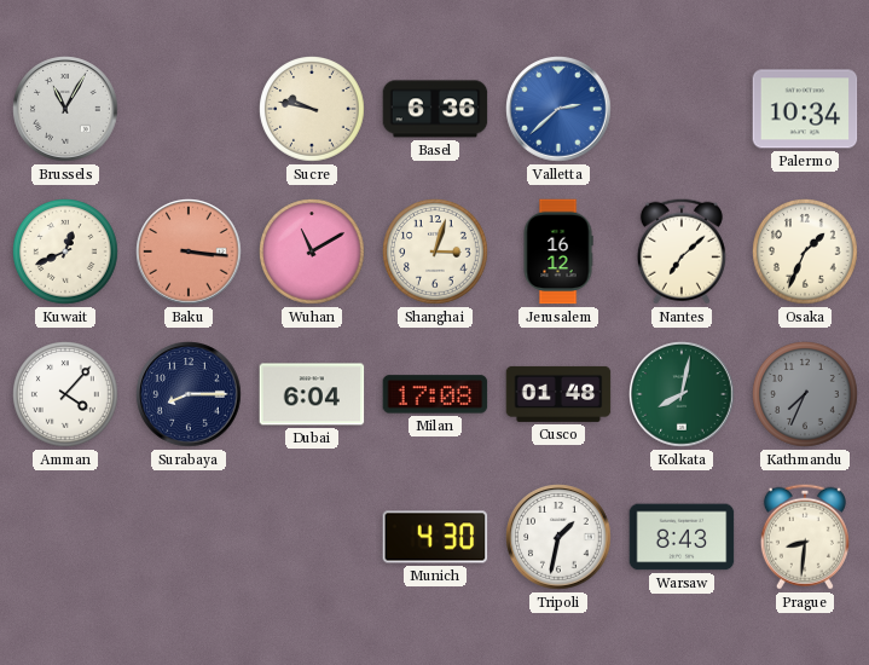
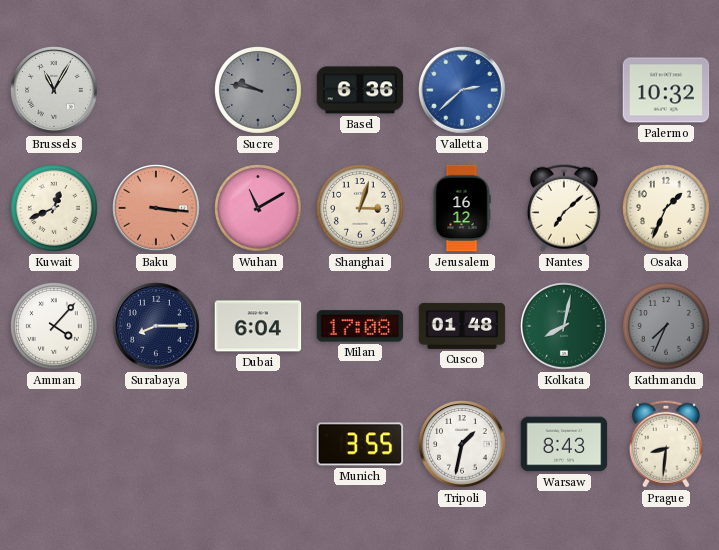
Sucre dial: cream -> grey
Palermo: 10:34 -> 10:32
Munich: 4:30 -> 3:55
